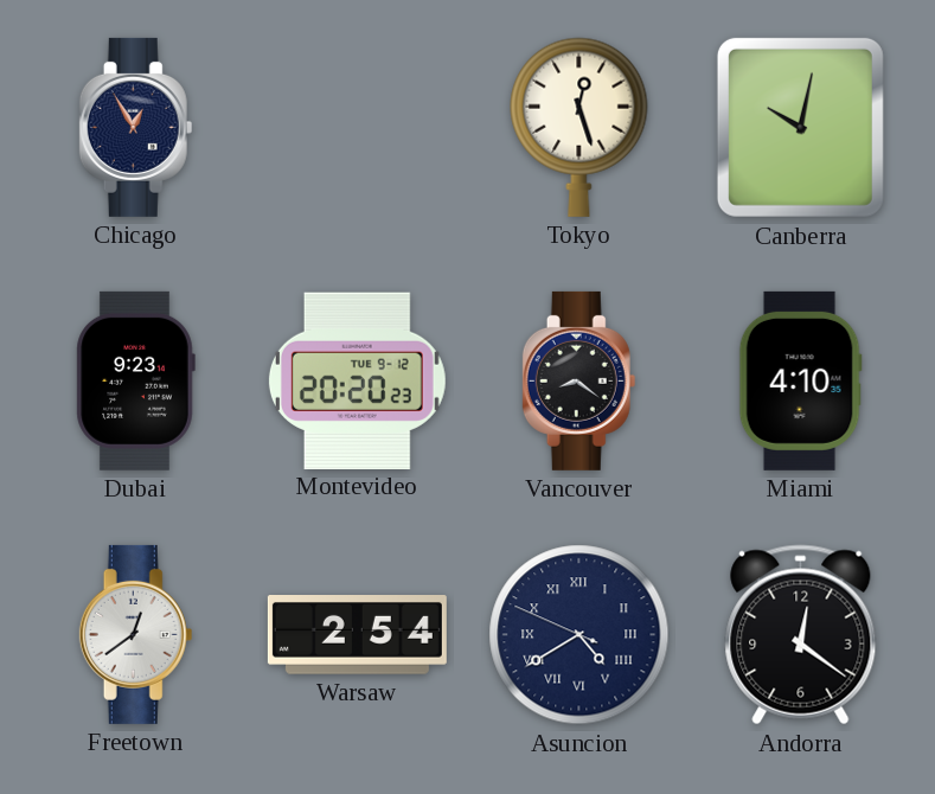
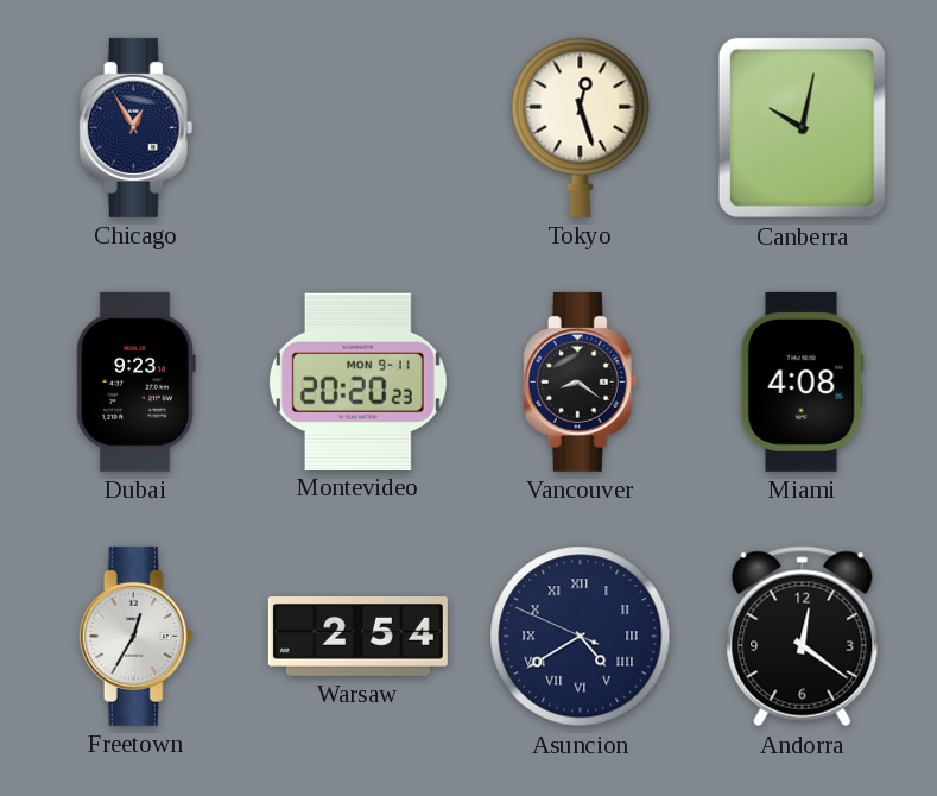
Montevideo date: TUE 9-12 -> MON 9-11
Miami: 4:10 -> 4:08
Freetown: 12:39 -> 12:35
